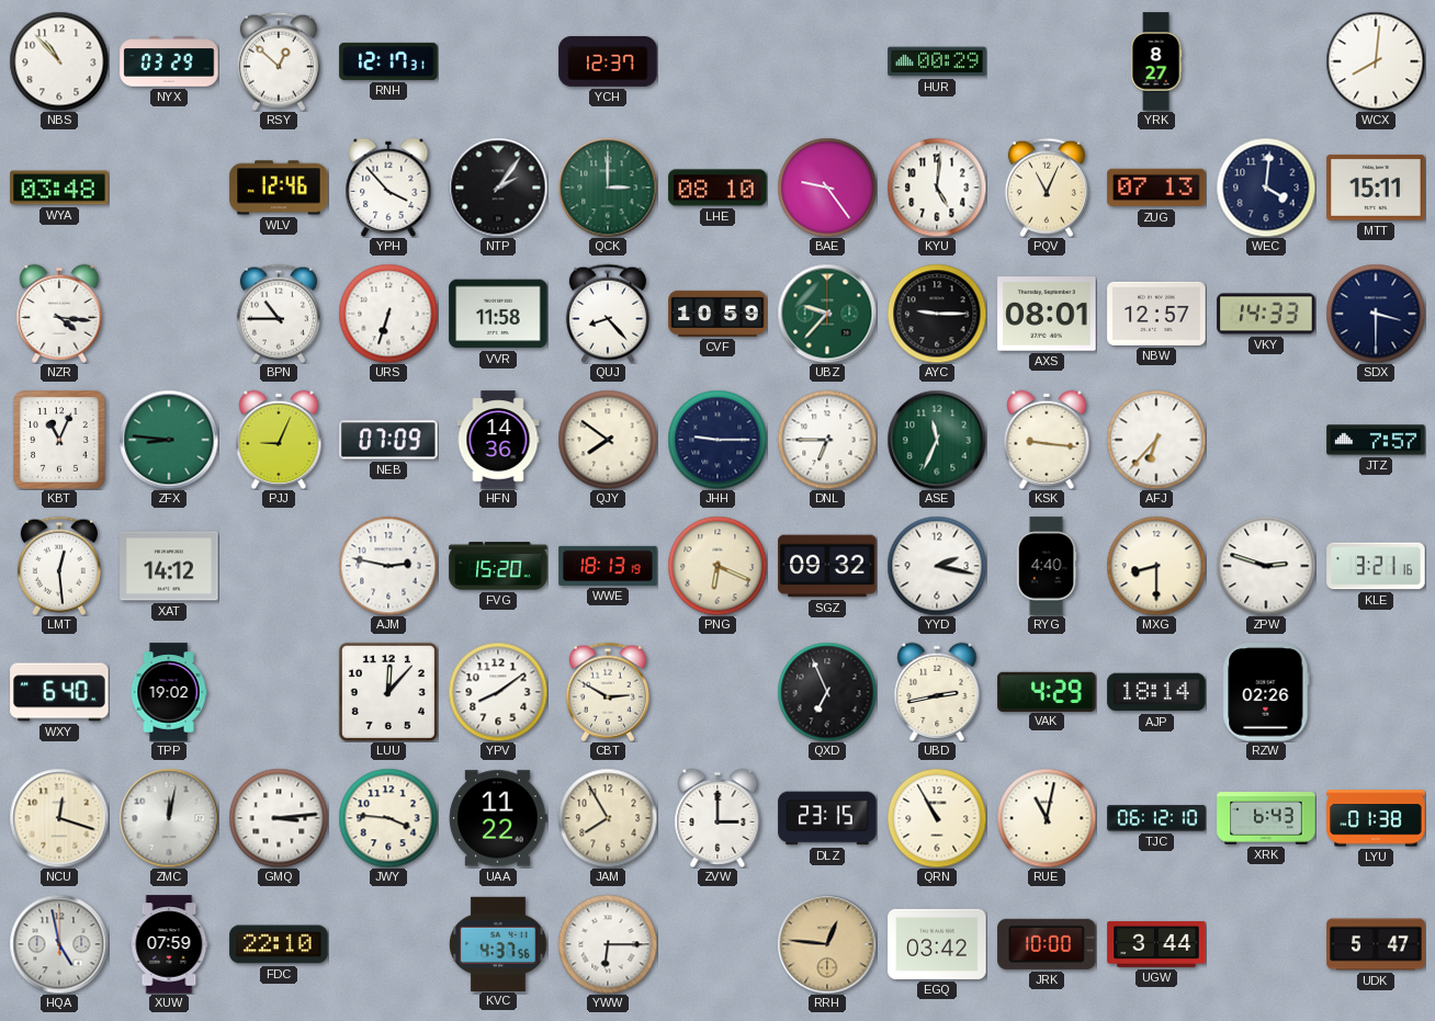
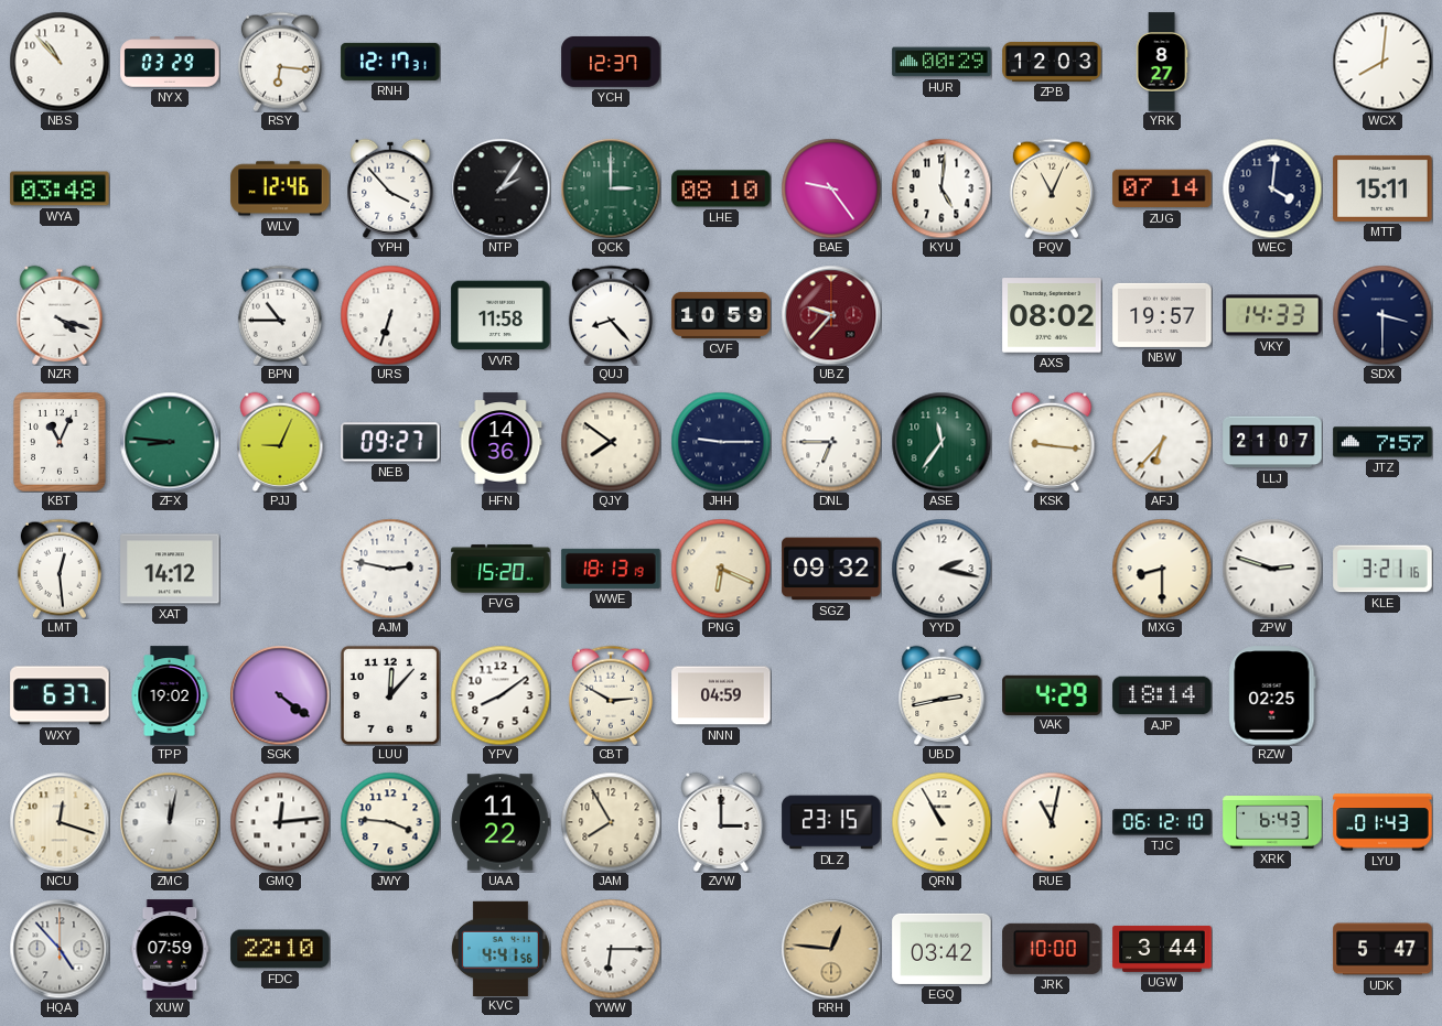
RSY: 12:52 -> 6:16
ZPB: none -> 12:03
ZUG: 07:13 -> 07:14
NZR: 4:16 -> 4:18
UBZ dial: green -> burgundy
AYC: 9:15 -> none
AXS: 08:01 -> 08:02
NBW: 12:57 -> 19:57
NEB: 07:09 -> 09:27
ASE: 11:34 -> 11:36
LLJ: none -> 21:07
RYG: 4:40 -> none
WXY: 6:40 -> 6:37
SGK: none -> 4:21
NNN: none -> 04:59
QXD: 6:56 -> none
RZW: 02:26 -> 02:25
GMQ: 3:14 -> 12:14
LYU: 01:38 -> 01:43
HQA: 4:58 -> 4:53
KVC: 4:37 -> 4:41
